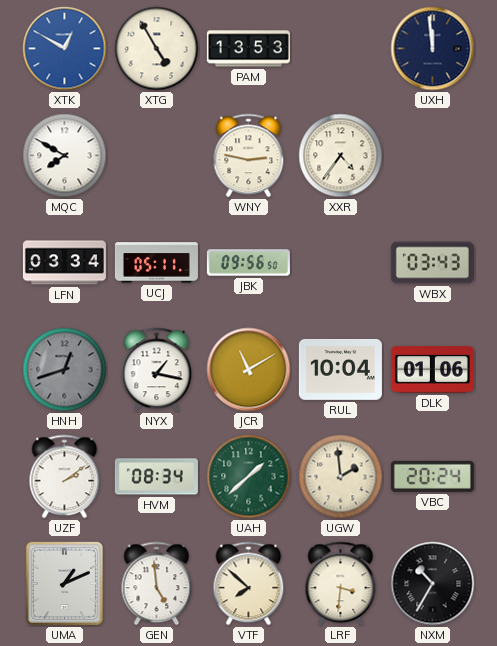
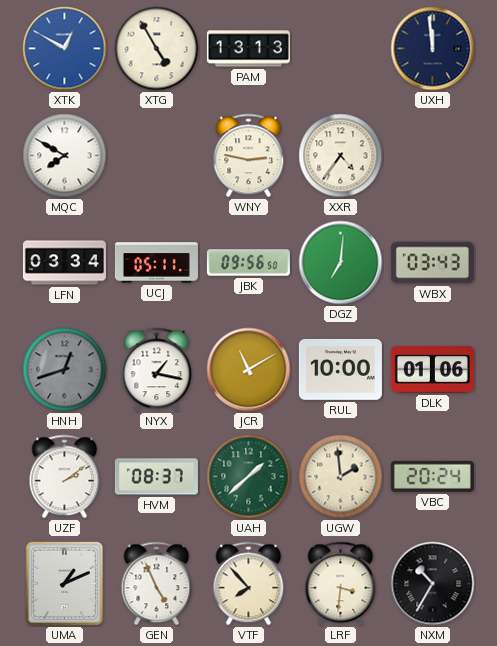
PAM: 13:53 -> 13:13
DGZ: none -> 7:01
RUL: 10:04 -> 10:00
HVM: 08:34 -> 08:37
GEN: 4:59 -> 4:56
VTF: 7:52 -> 7:53
